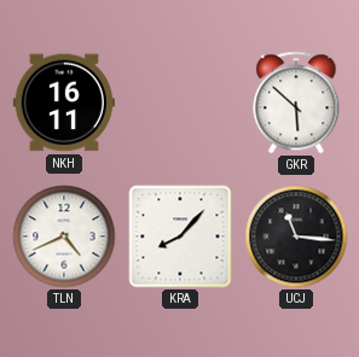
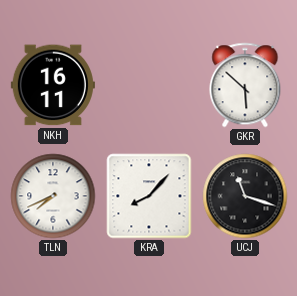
TLN: 4:41 -> 7:41
UCJ: 11:16 -> 11:18
